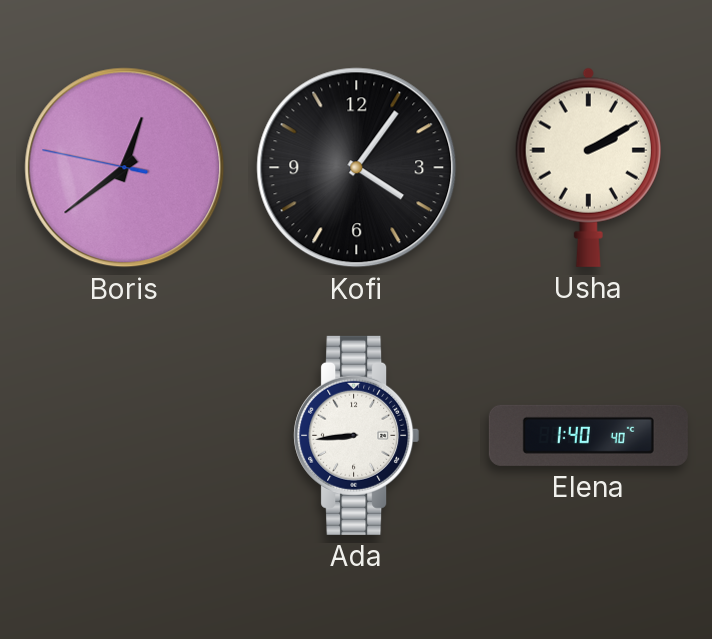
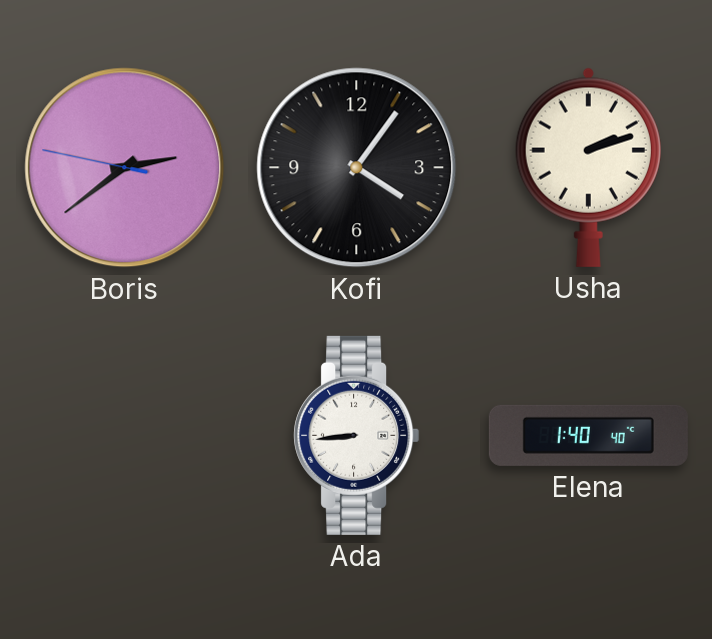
Boris: 12:38 -> 2:38
Usha: 2:10 -> 2:12
